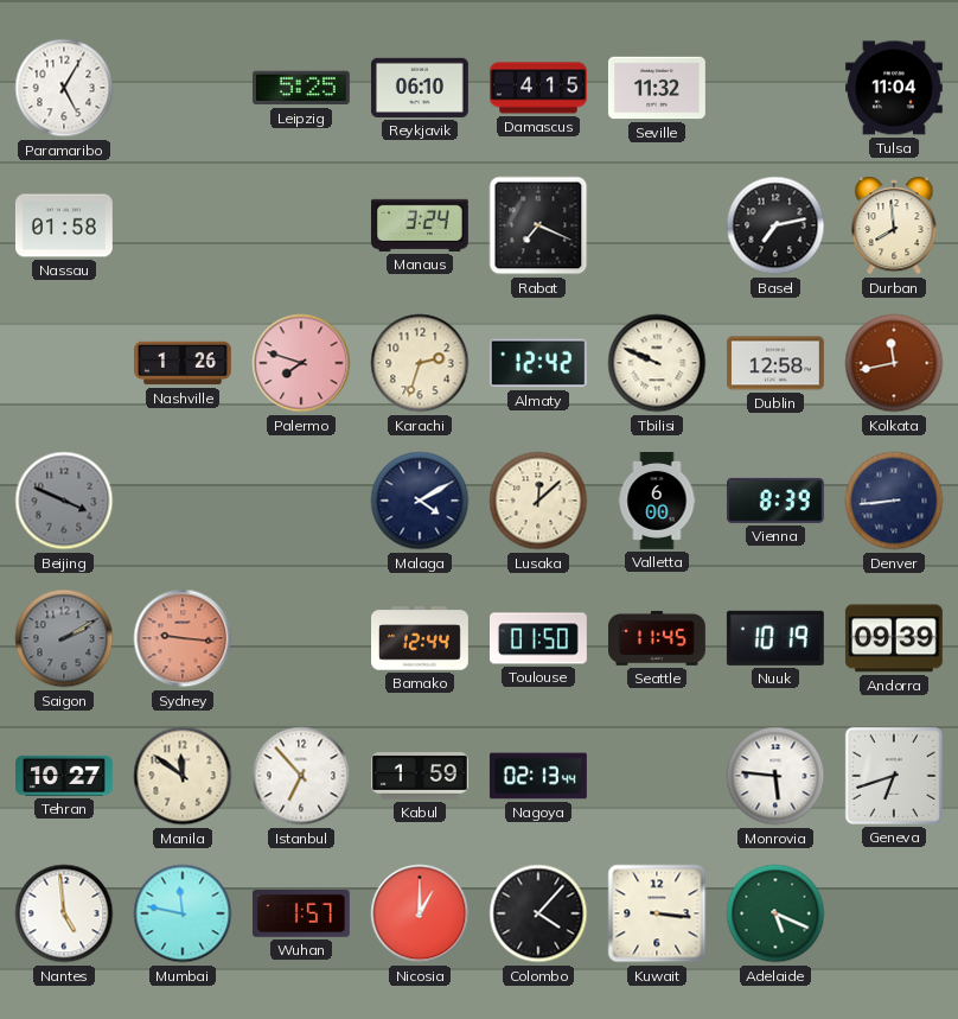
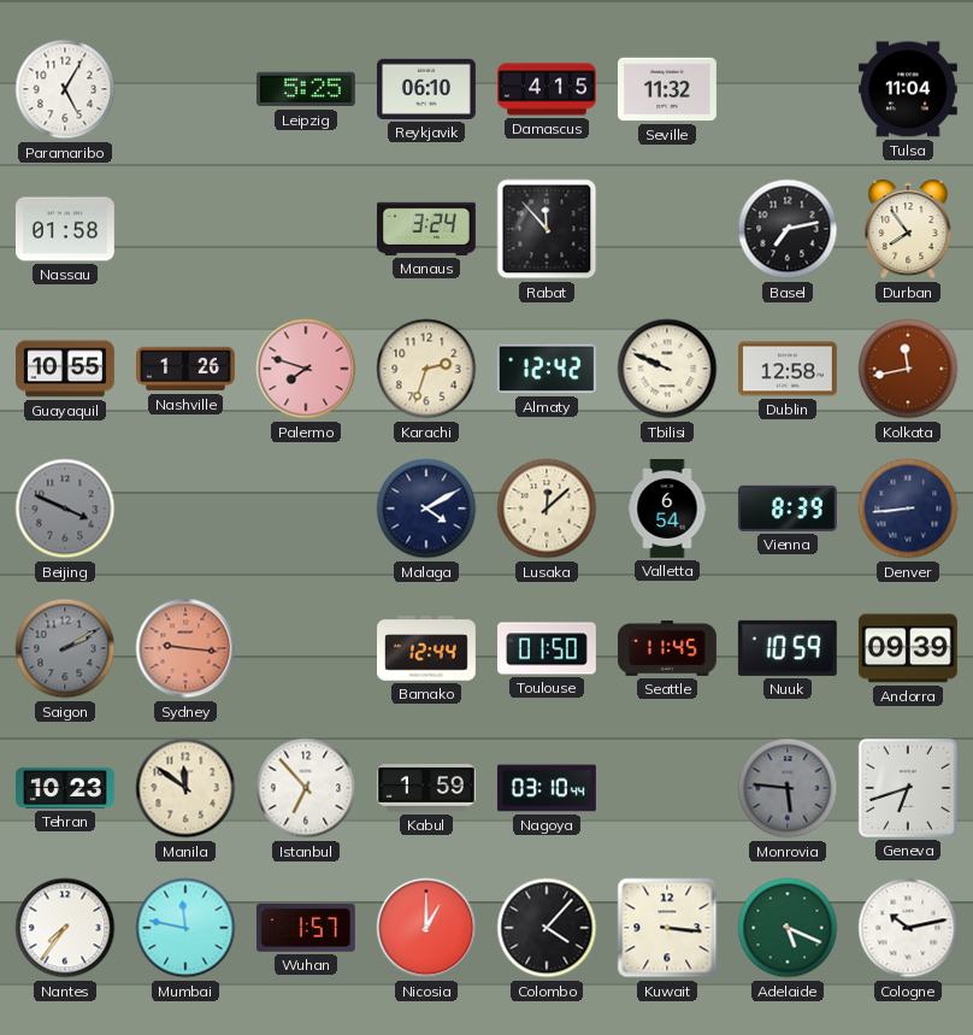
Rabat: 7:19 -> 11:53
Durban: 7:59 -> 7:54
Guayaquil: none -> 10:55
Valletta: 6:00 -> 6:54
Nuuk: 10:19 -> 10:59
Tehran: 10:27 -> 10:23
Nagoya: 02:13 -> 03:10
Monrovia dial: white -> grey
Nantes: 4:59 -> 7:36
Cologne: none -> 10:13
